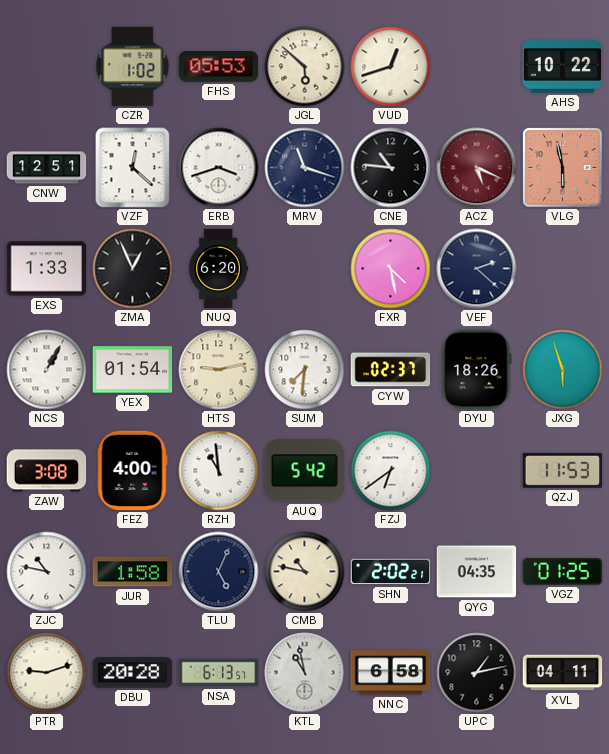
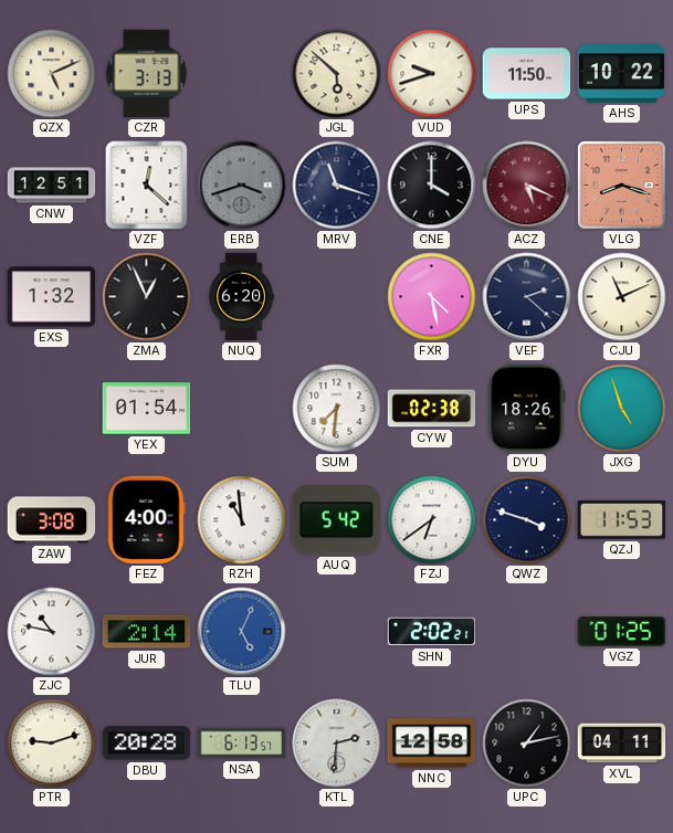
QZX: none -> 5:11
CZR: 1:02 -> 3:13
FHS: 05:53 -> none
VUD: 12:42 -> 9:42
UPS: none -> 11:50
ERB dial: white -> grey
CNE: 10:46 -> 4:00
VLG: 5:58 -> 8:18
EXS: 1:33 -> 1:32
CJU: none -> 11:11
NCS: 1:05 -> none
HTS: 9:13 -> none
CYW: 02:37 -> 02:38
JXG: 5:57 -> 4:57
QWZ: none -> 3:48
JUR: 1:58 -> 2:14
TLU dial: navy -> blue
CMB: 10:47 -> none
QYG: 04:35 -> none
KTL: 10:58 -> 2:31
NNC: 6:58 -> 12:58
